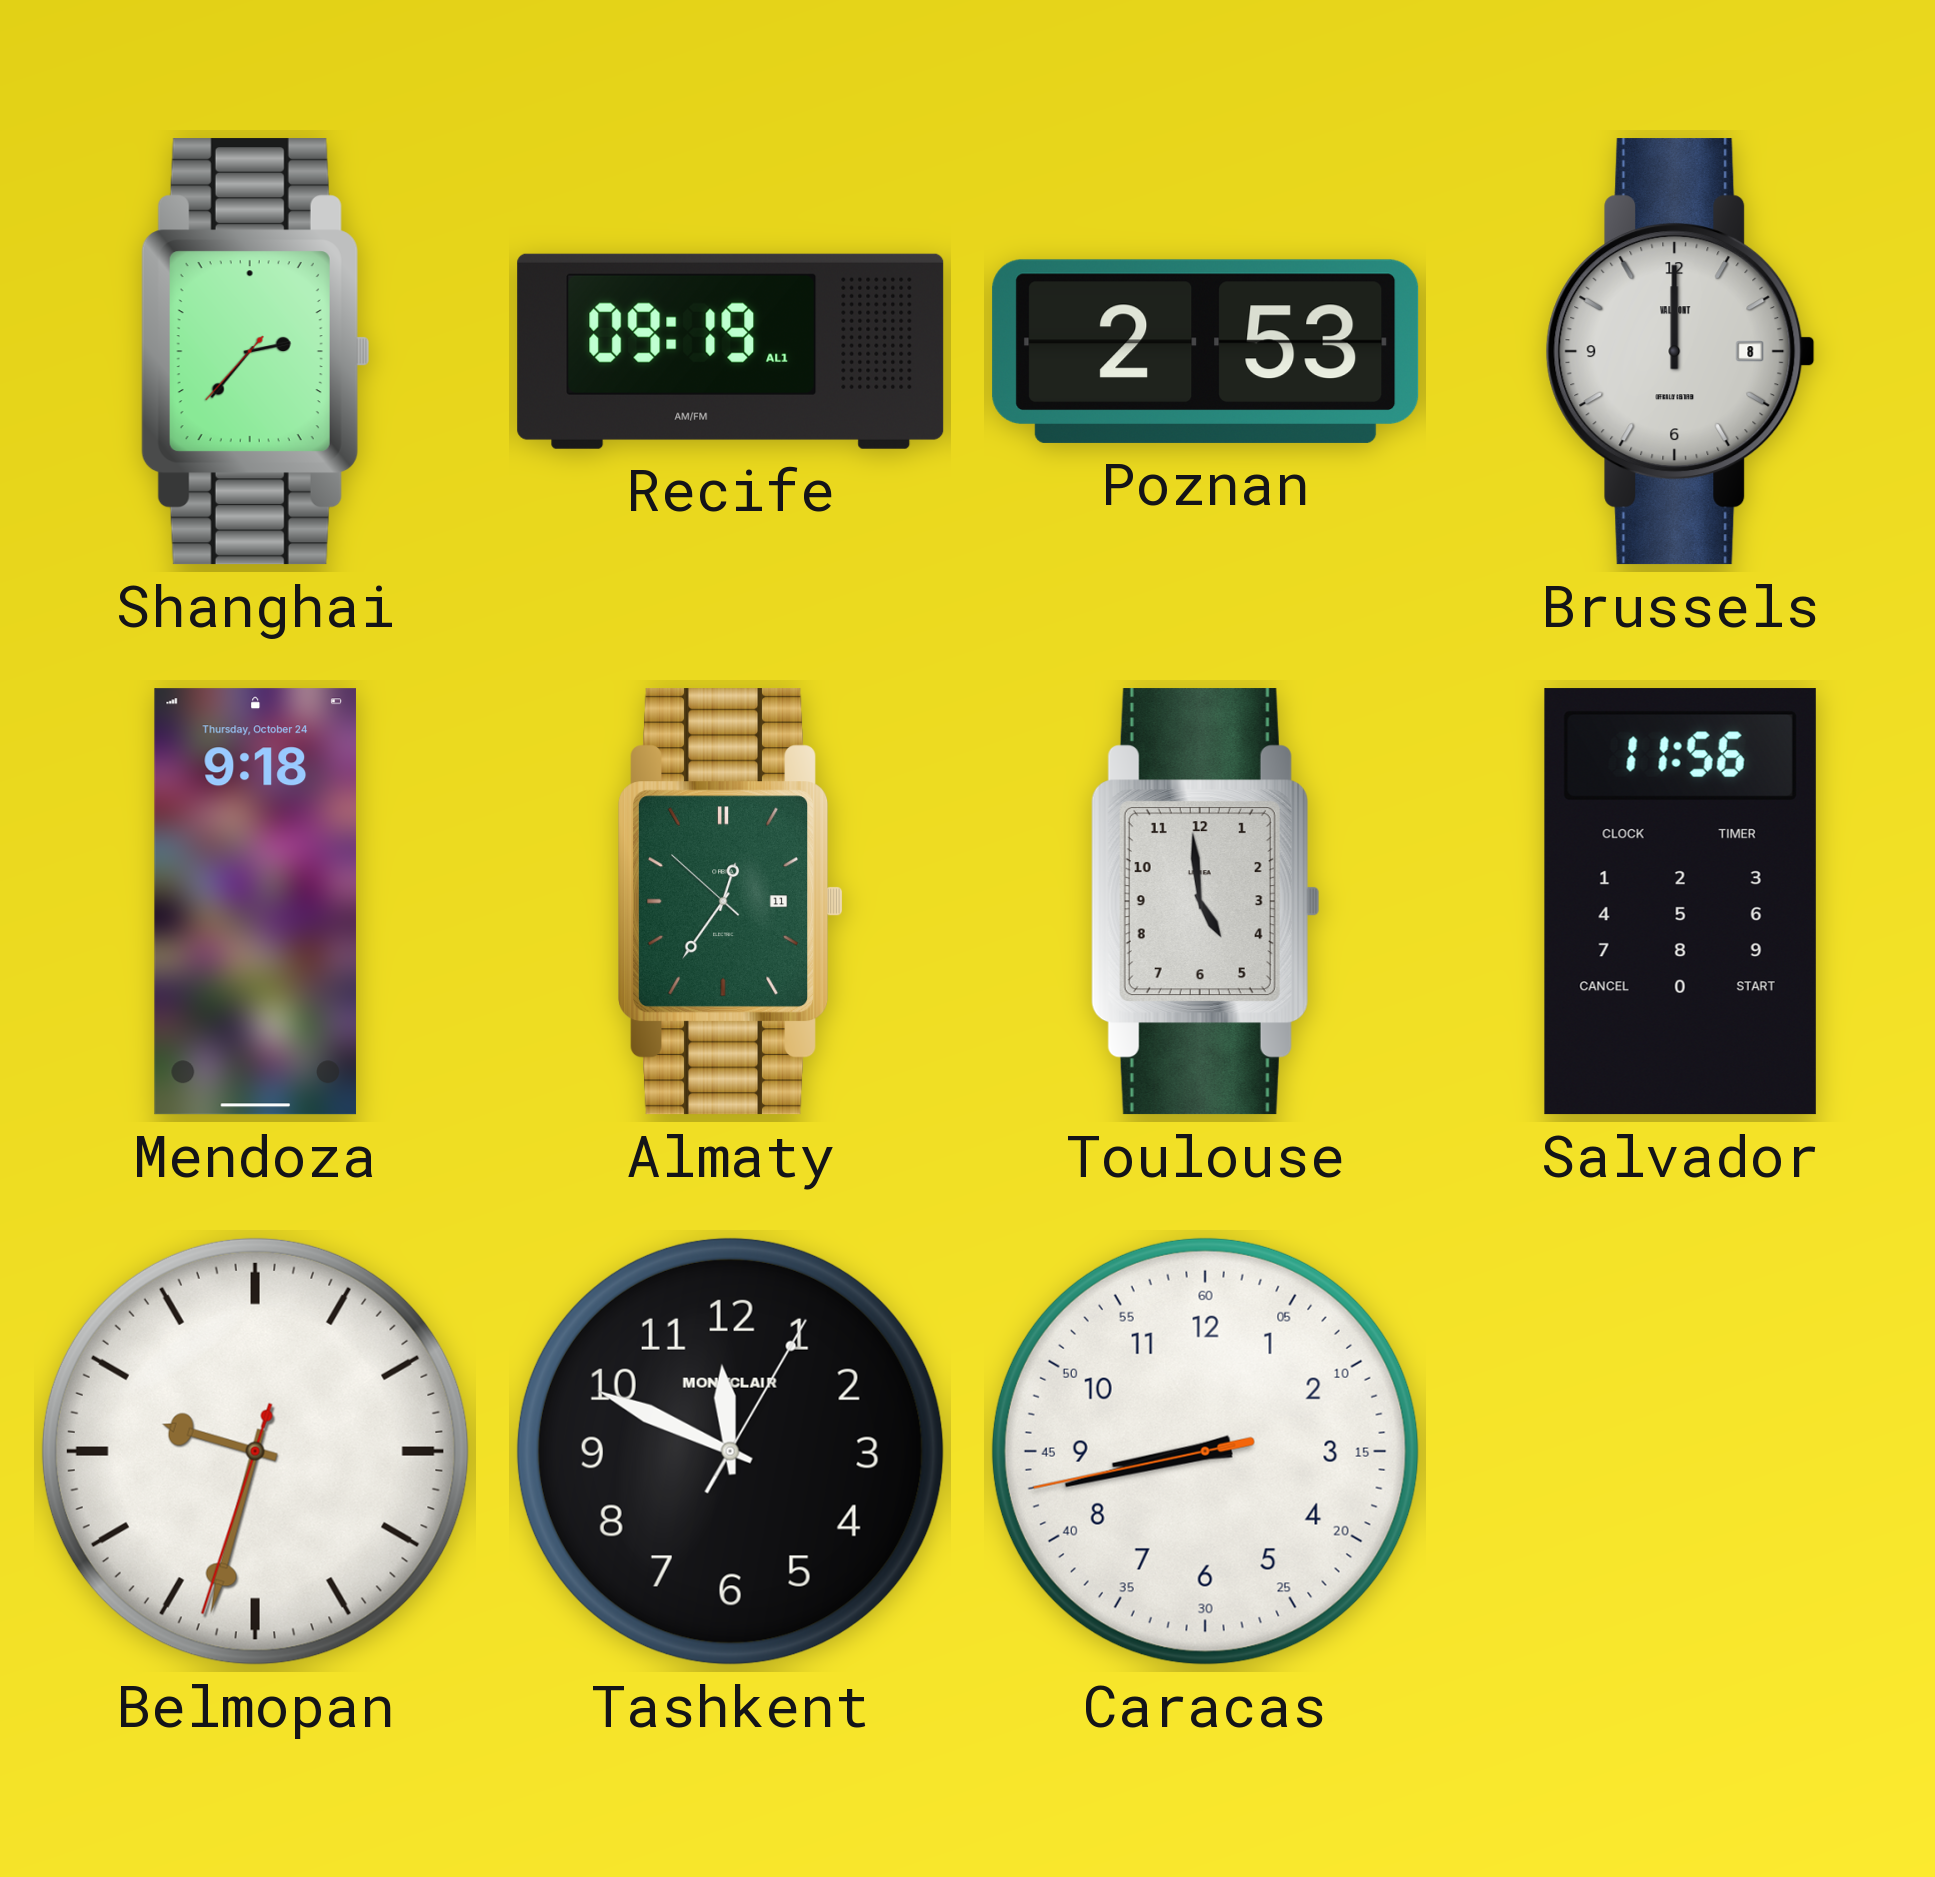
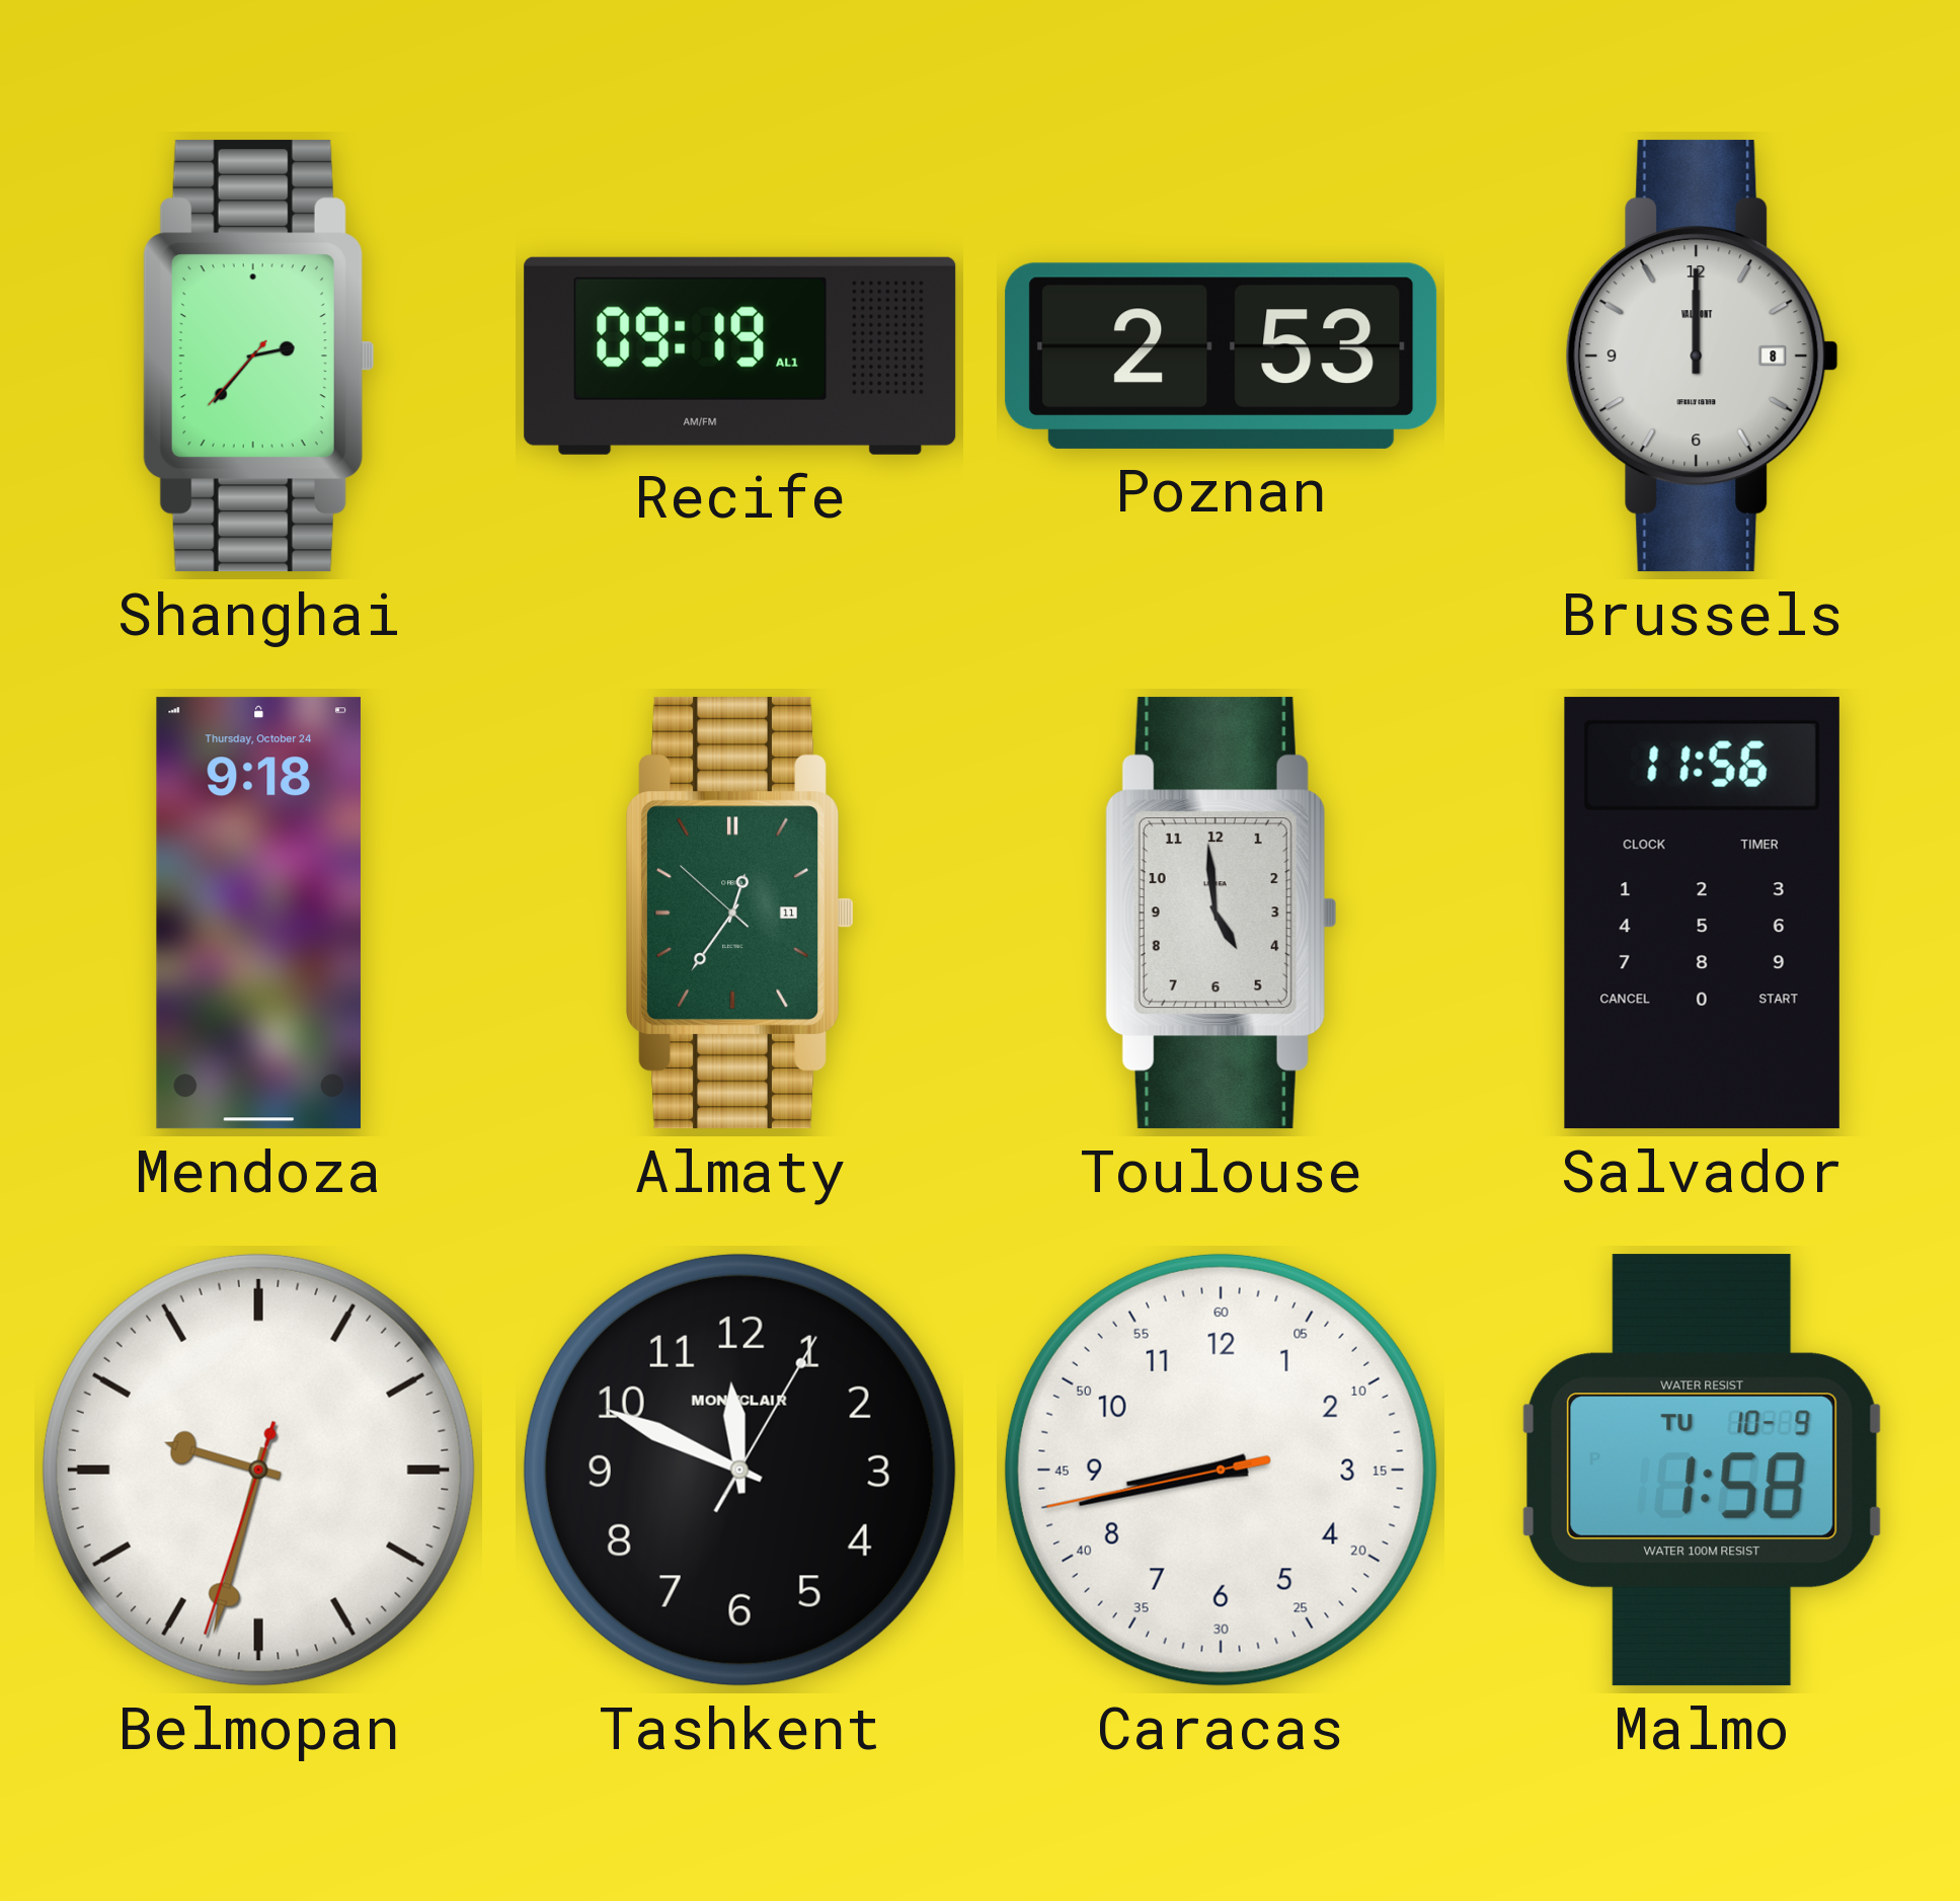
Malmo: none -> 1:58
